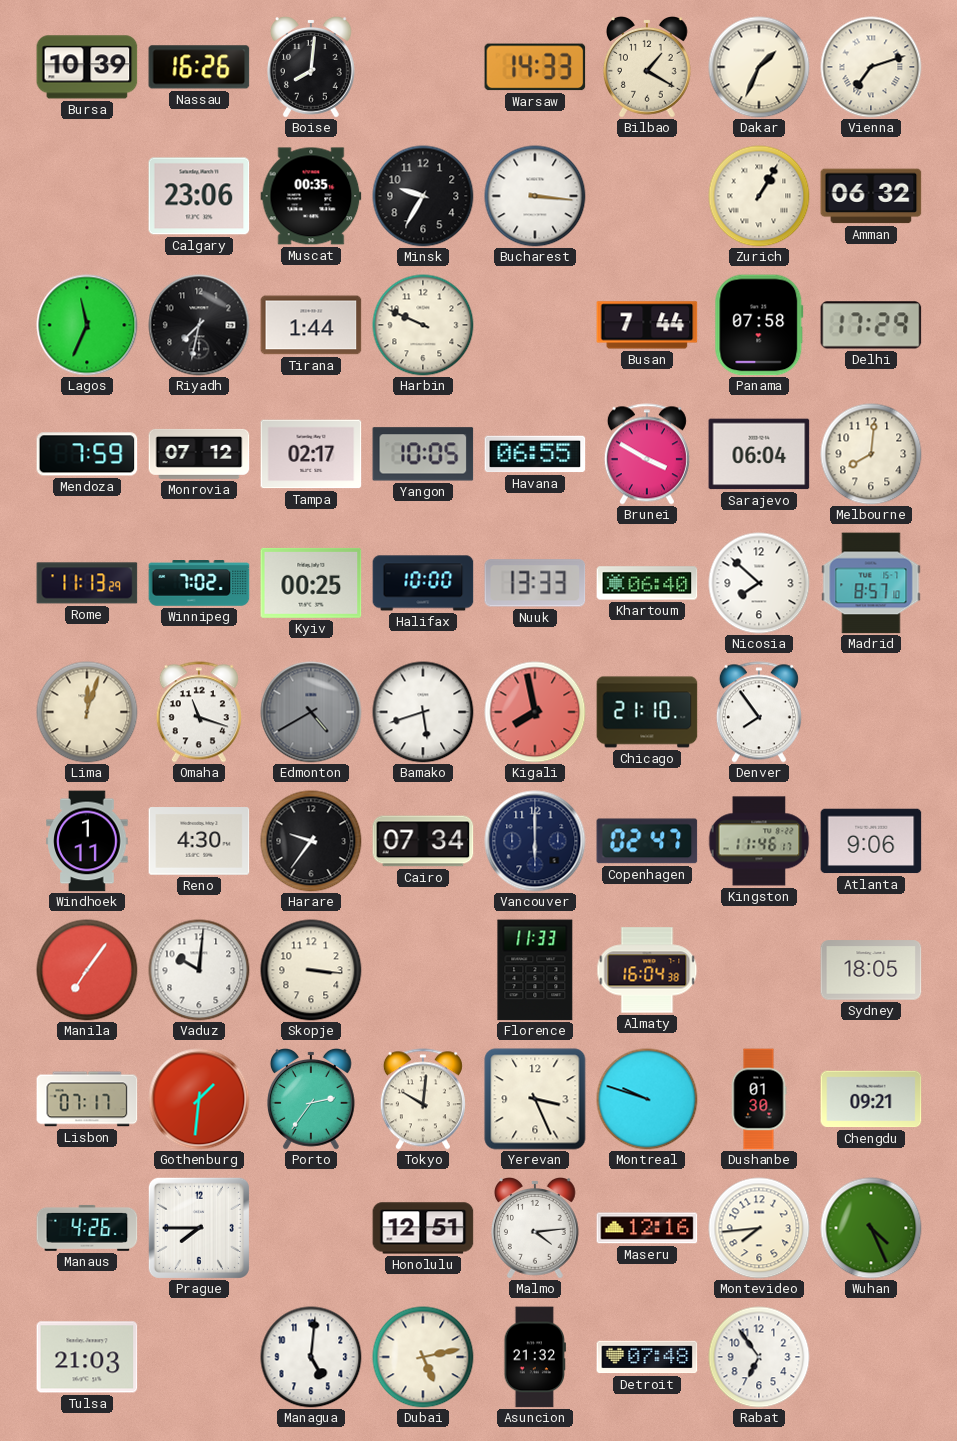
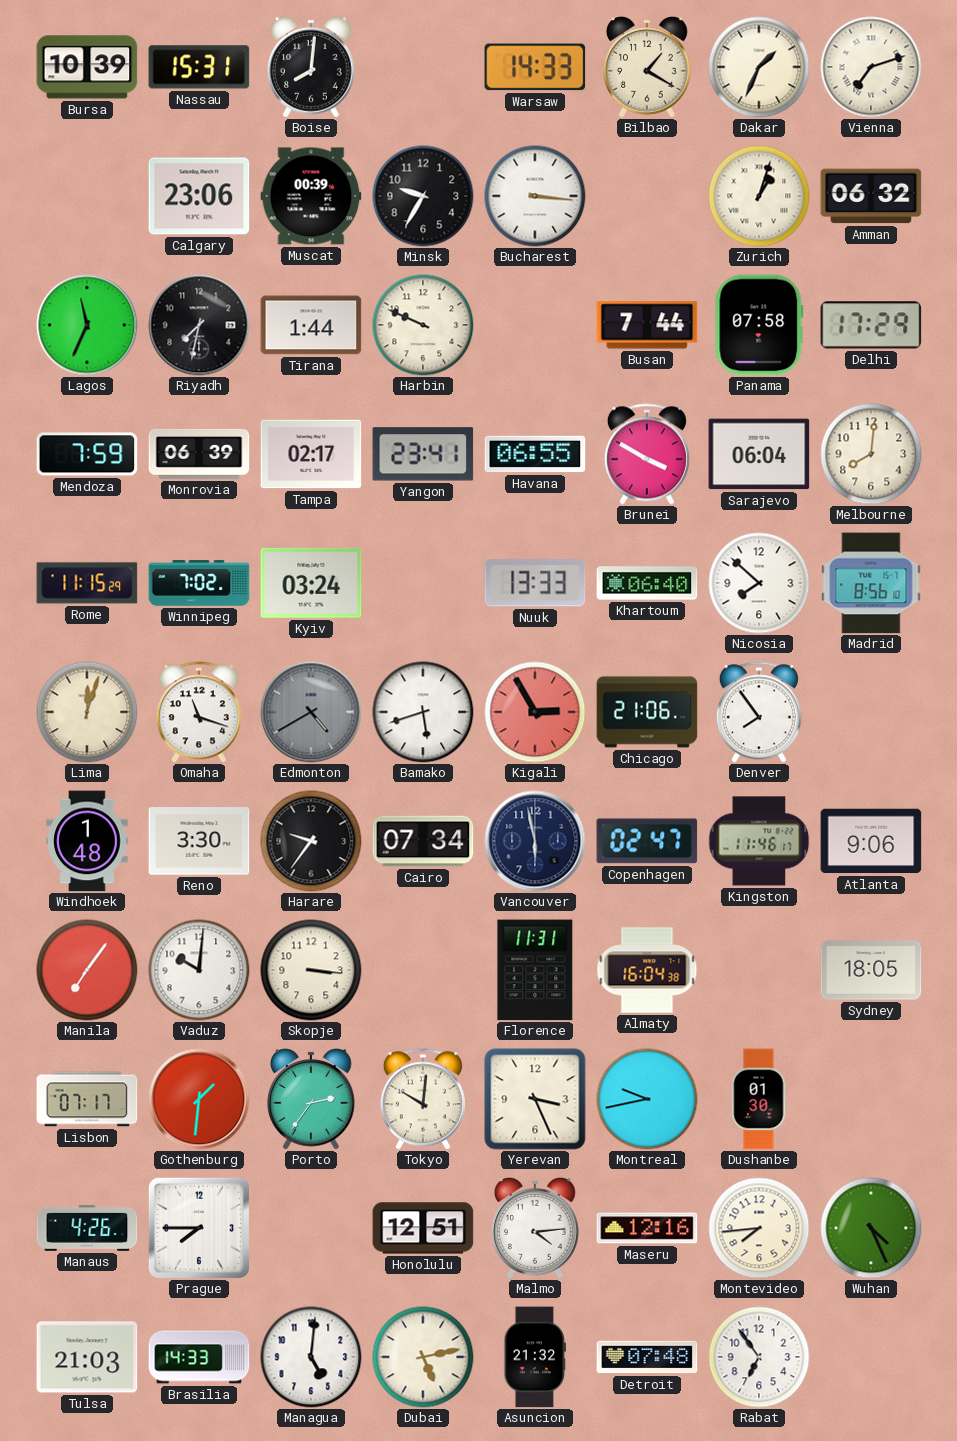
Nassau: 16:26 -> 15:31
Muscat: 00:35 -> 00:39
Zurich: 1:05 -> 1:03
Monrovia: 07:12 -> 06:39
Yangon: 10:05 -> 23:41
Rome: 11:13 -> 11:15
Kyiv: 00:25 -> 03:24
Halifax: 10:00 -> none
Madrid: 8:57 -> 8:56
Kigali: 7:58 -> 2:55
Chicago: 21:10 -> 21:06
Windhoek: 1:11 -> 1:48
Reno: 4:30 -> 3:30
Vancouver: 6:00 -> 5:58
Florence: 11:33 -> 11:31
Montreal: 9:48 -> 9:43
Chengdu: 09:21 -> none
Brasilia: none -> 14:33
